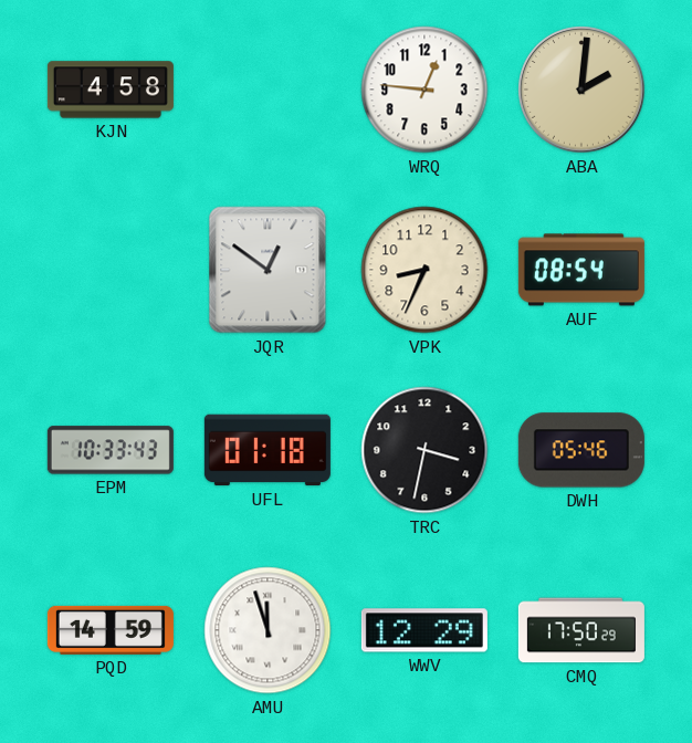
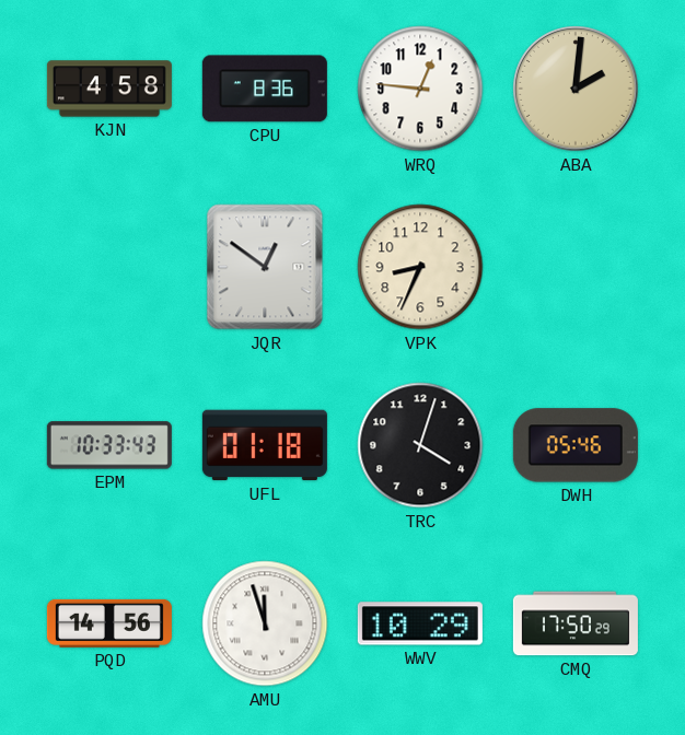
CPU: none -> 8:36
AUF: 08:54 -> none
TRC: 3:32 -> 4:03
PQD: 14:59 -> 14:56
WWV: 12:29 -> 10:29
